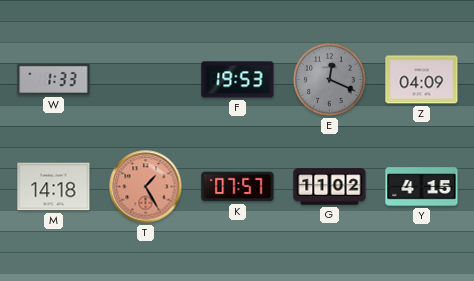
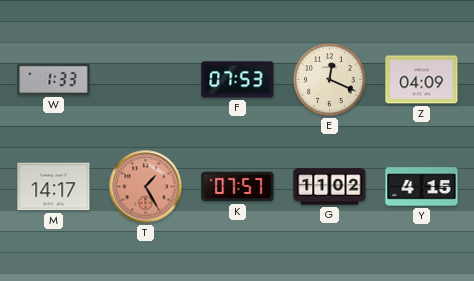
F: 19:53 -> 07:53
E dial: grey -> cream
M: 14:18 -> 14:17
